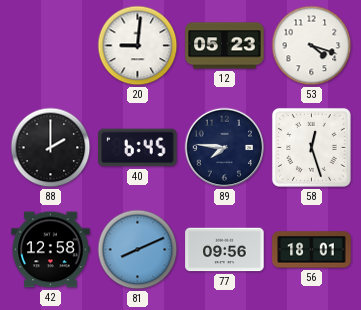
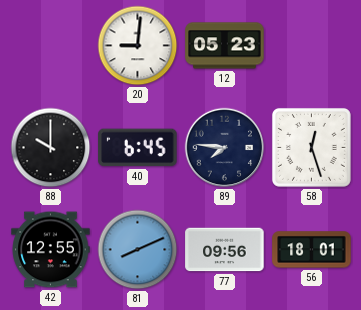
53: 4:18 -> none
88: 2:00 -> 10:00
42: 12:58 -> 12:55
